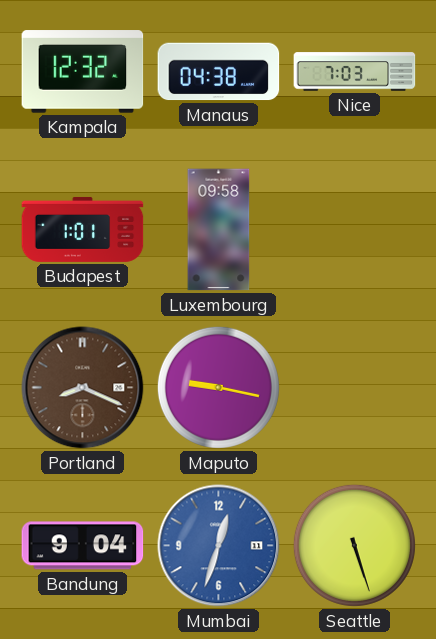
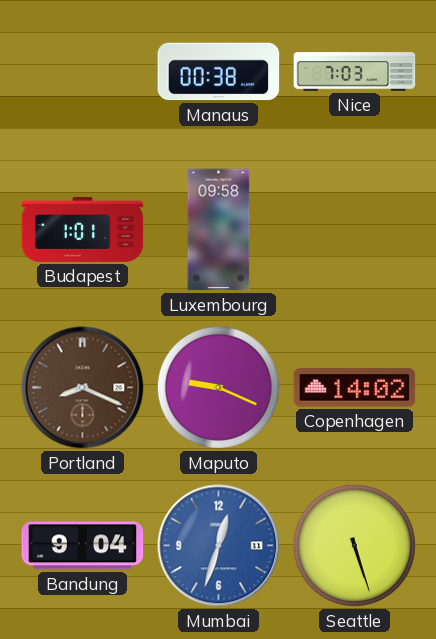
Kampala: 12:32 -> none
Manaus: 04:38 -> 00:38
Maputo: 9:17 -> 9:19
Copenhagen: none -> 14:02
